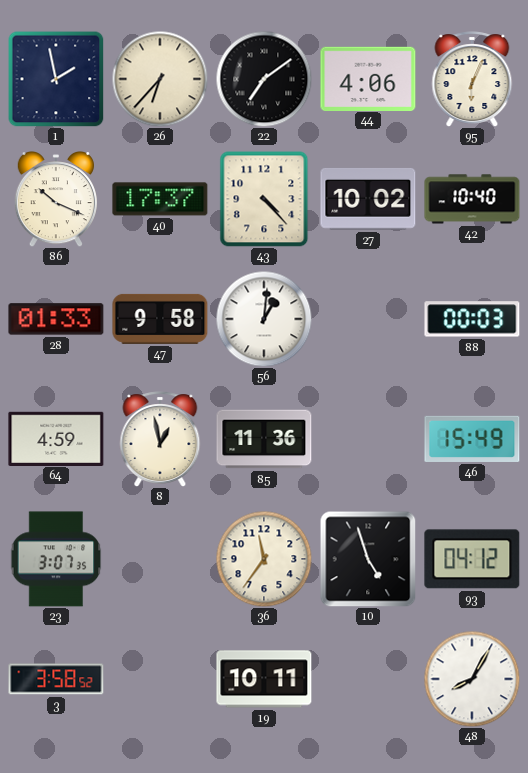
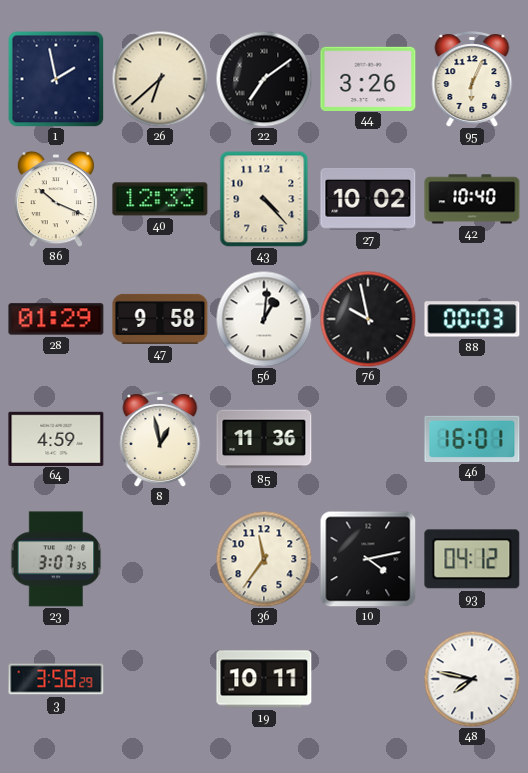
26: 6:37 -> 6:38
44: 4:06 -> 3:26
40: 17:37 -> 12:33
28: 01:33 -> 01:29
76: none -> 9:58
46: 15:49 -> 16:01
10: 4:57 -> 4:13
3: 3:58:52 -> 3:58:29
48: 8:05 -> 7:47
